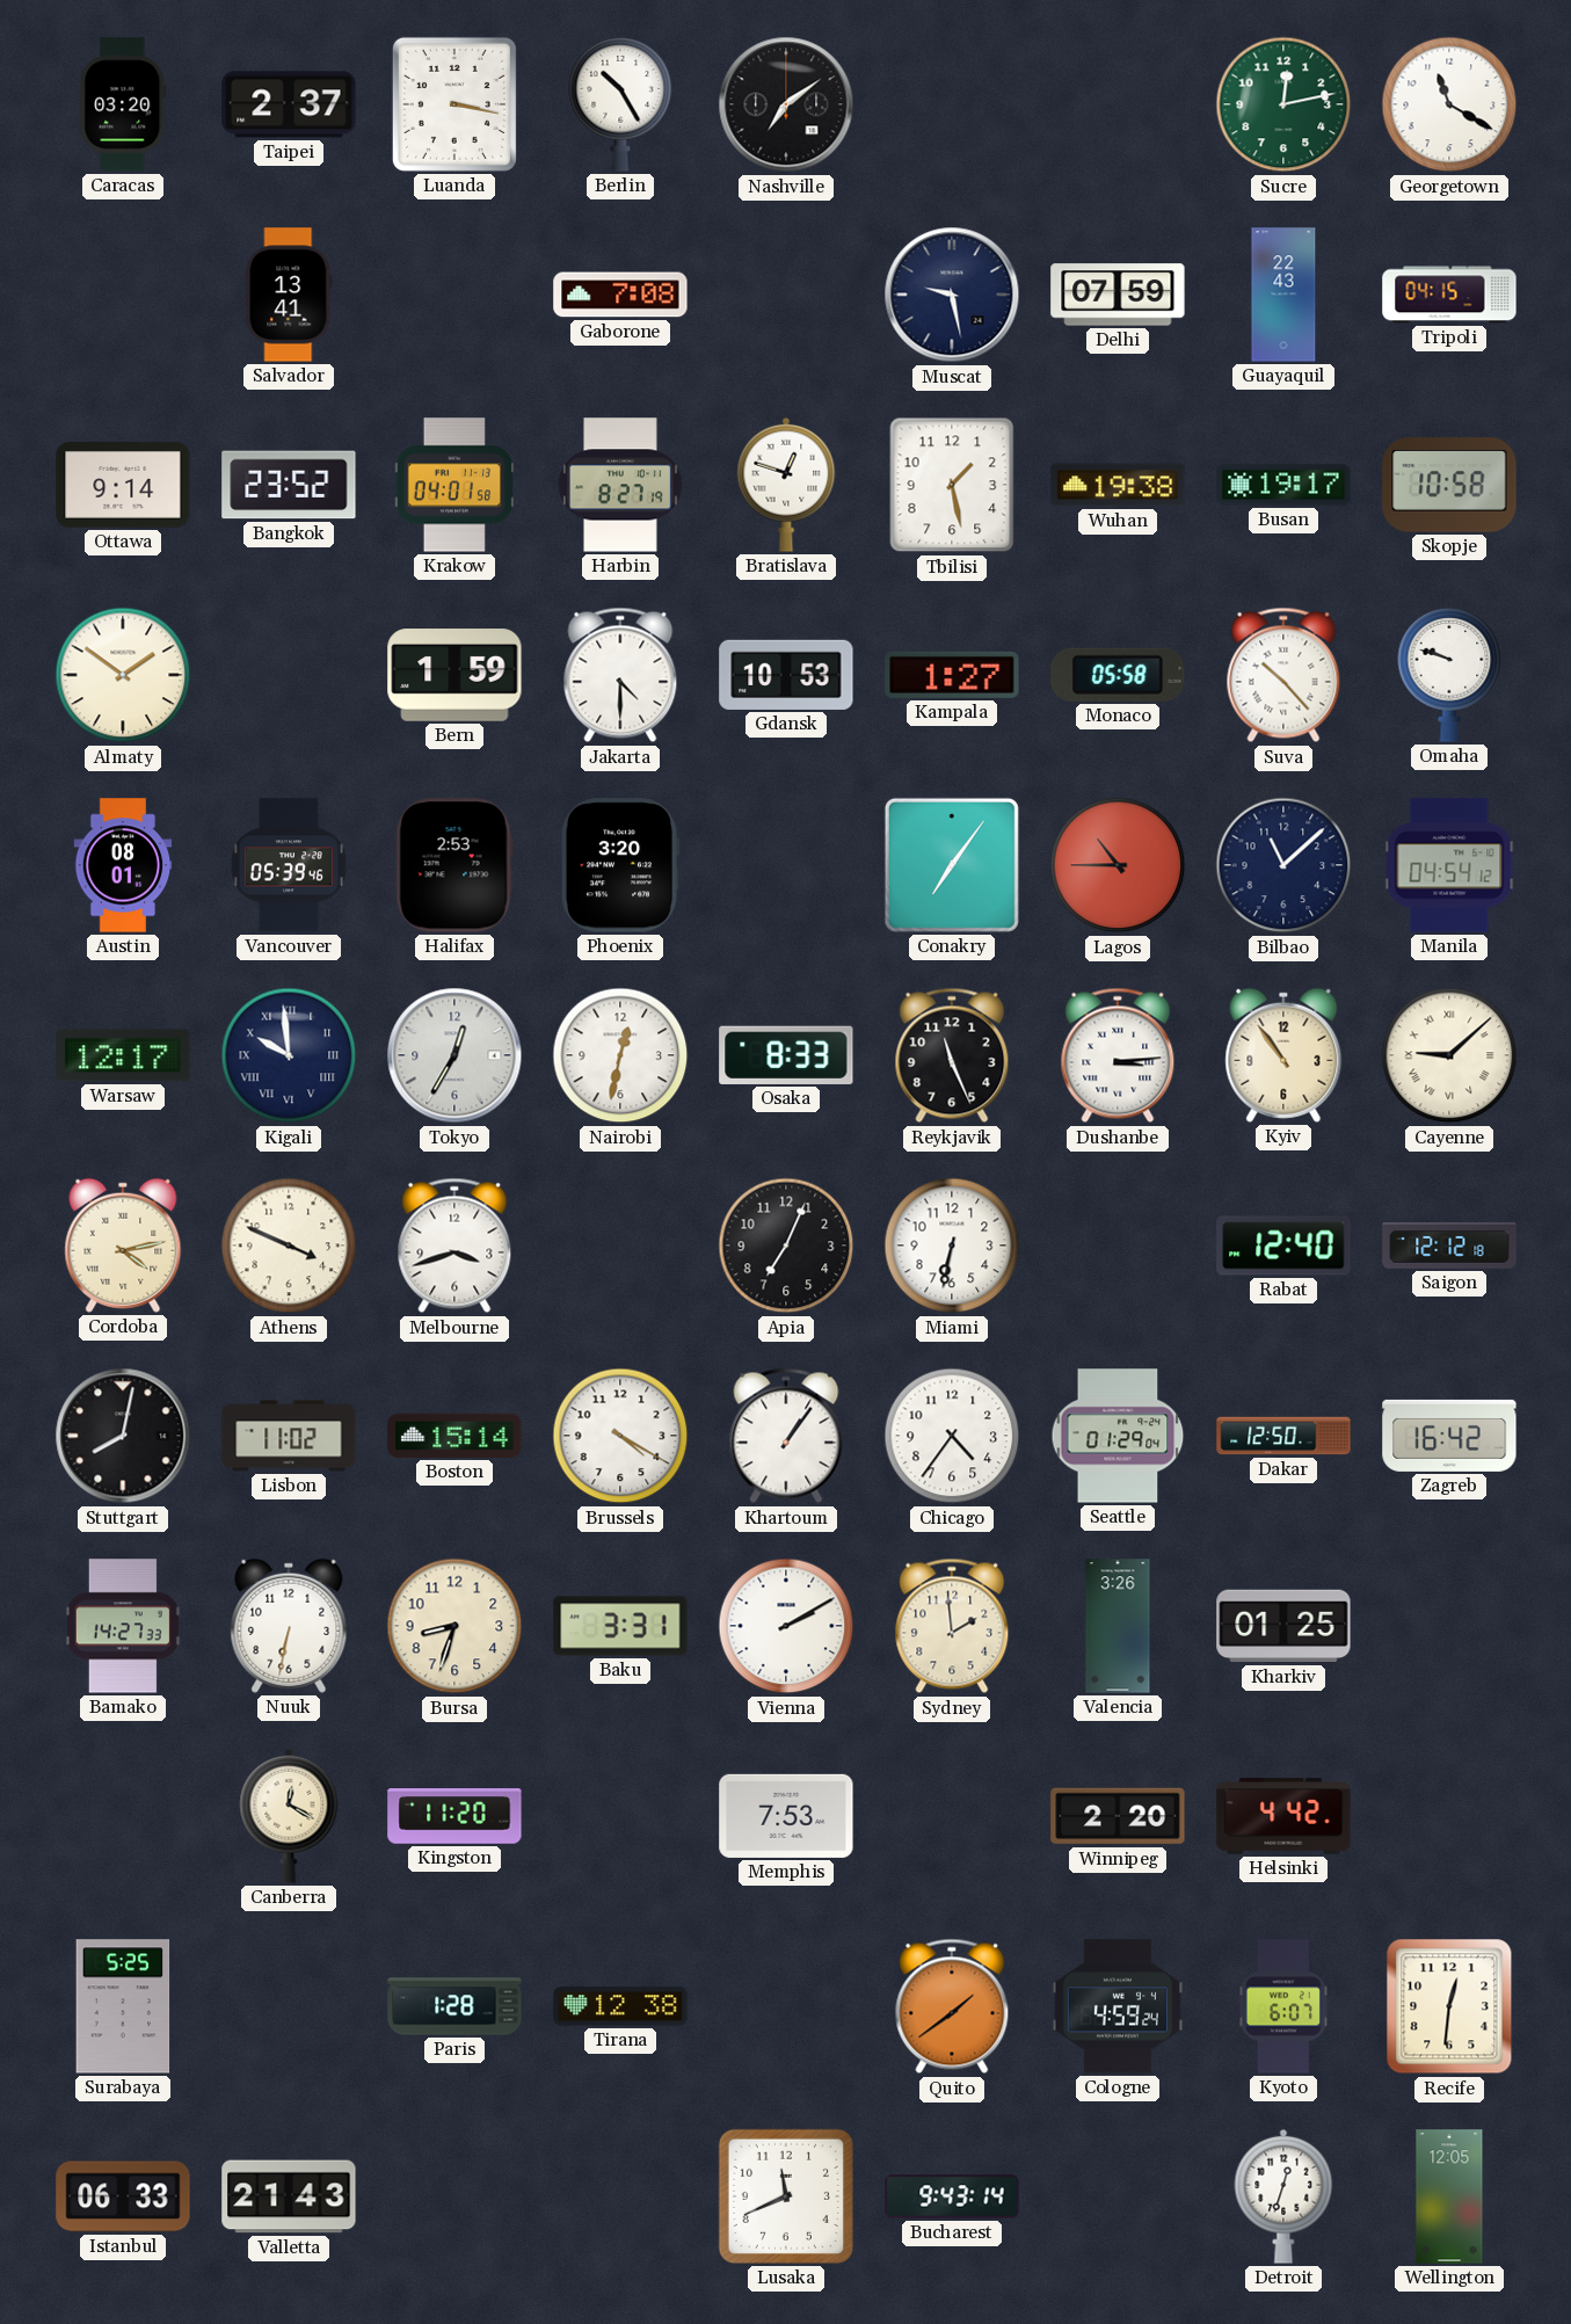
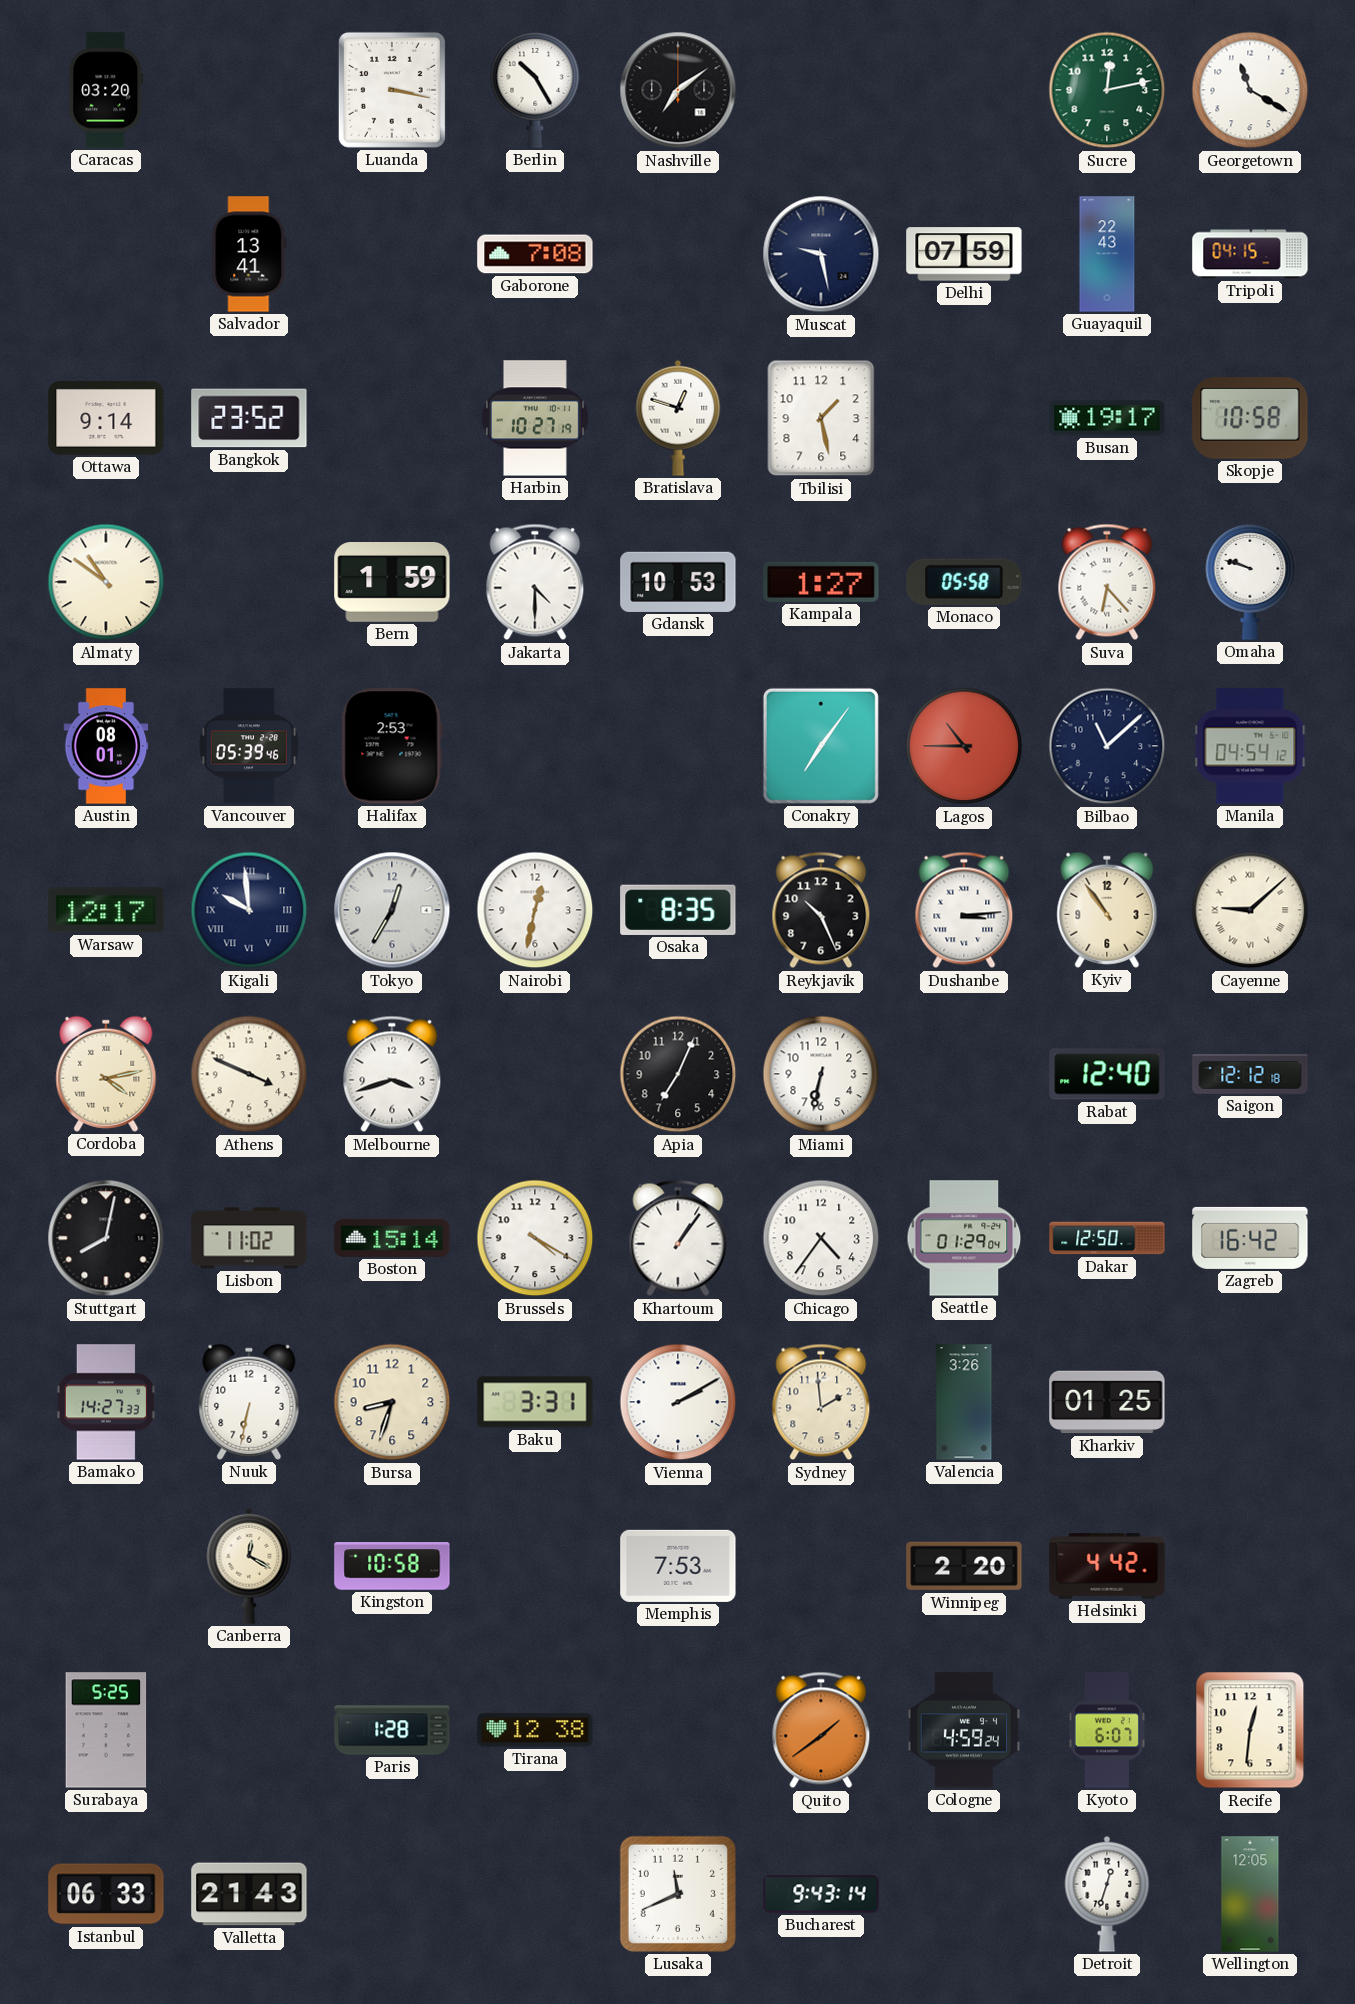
Taipei: 2:37 -> none
Krakow: 04:01 -> none
Harbin: 8:27 -> 10:27
Wuhan: 19:38 -> none
Almaty: 1:51 -> 10:51
Suva: 10:23 -> 6:23
Phoenix: 3:20 -> none
Osaka: 8:33 -> 8:35
Reykjavik: 11:26 -> 10:26
Kingston: 11:20 -> 10:58
